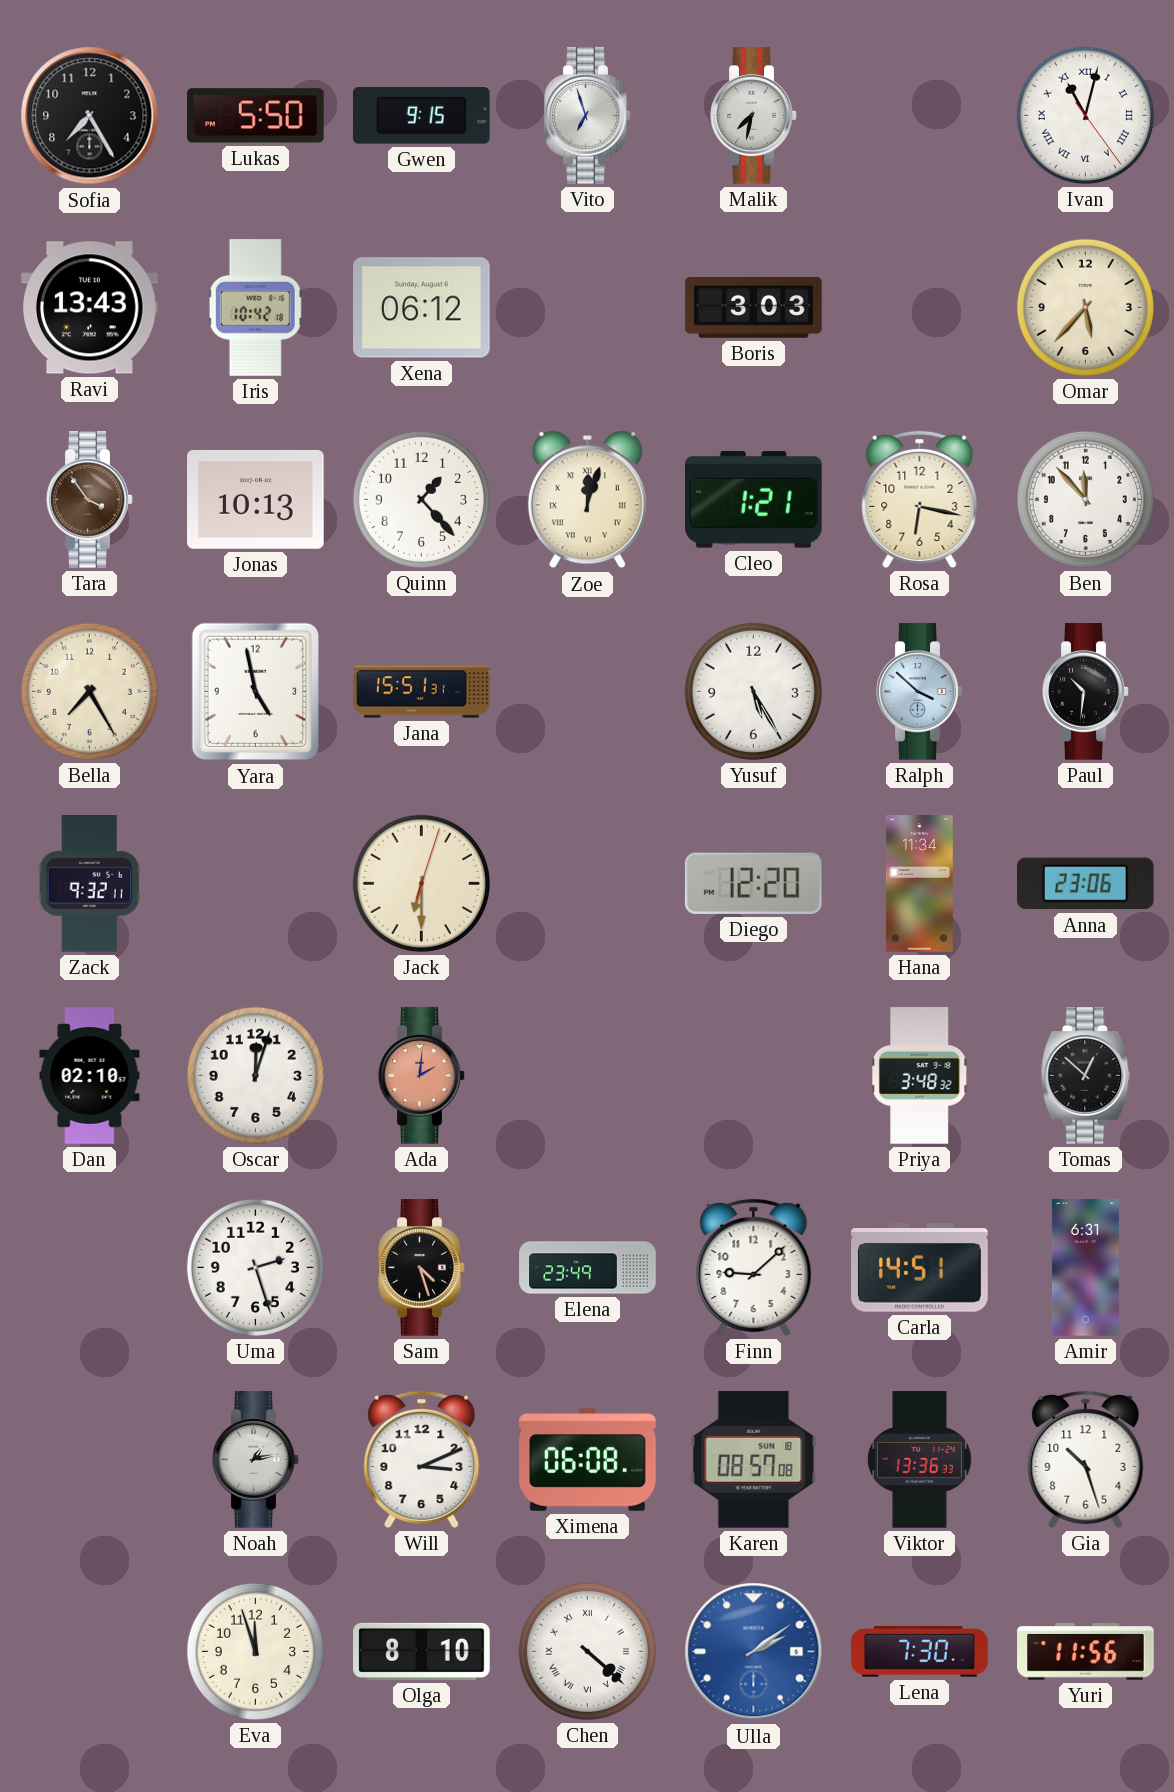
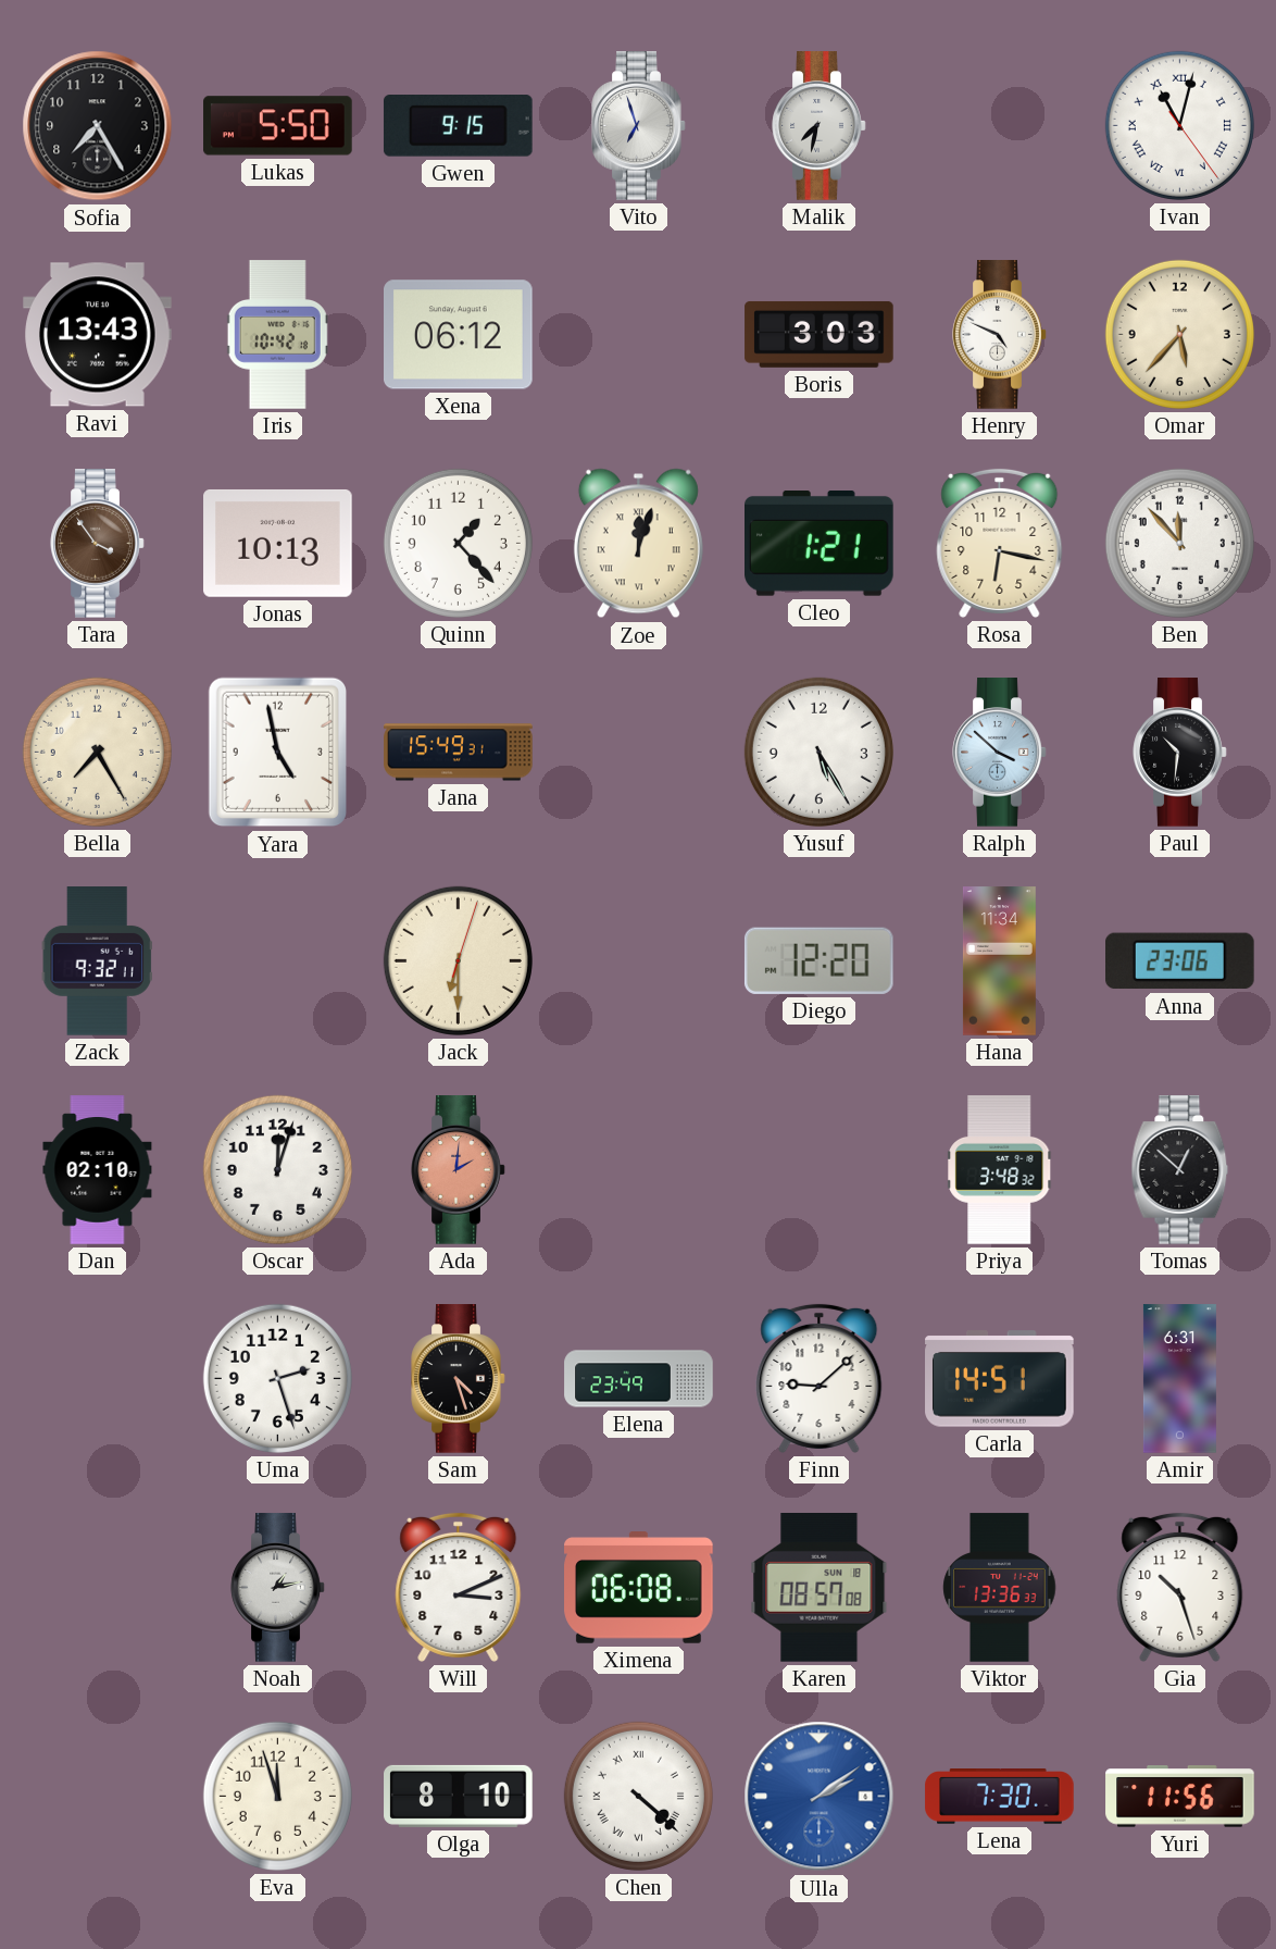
Henry: none -> 4:49
Jana: 15:51 -> 15:49
